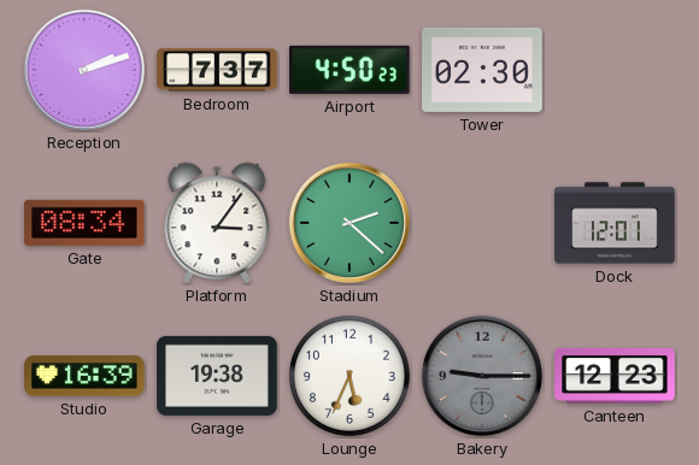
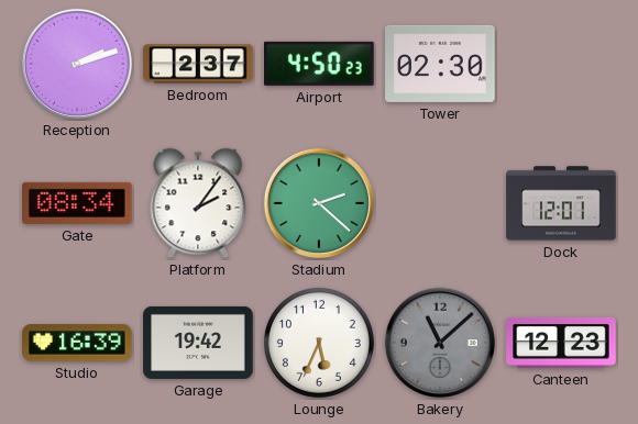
Bedroom: 7:37 -> 2:37
Platform: 3:06 -> 2:06
Garage: 19:38 -> 19:42
Bakery: 9:15 -> 11:08
